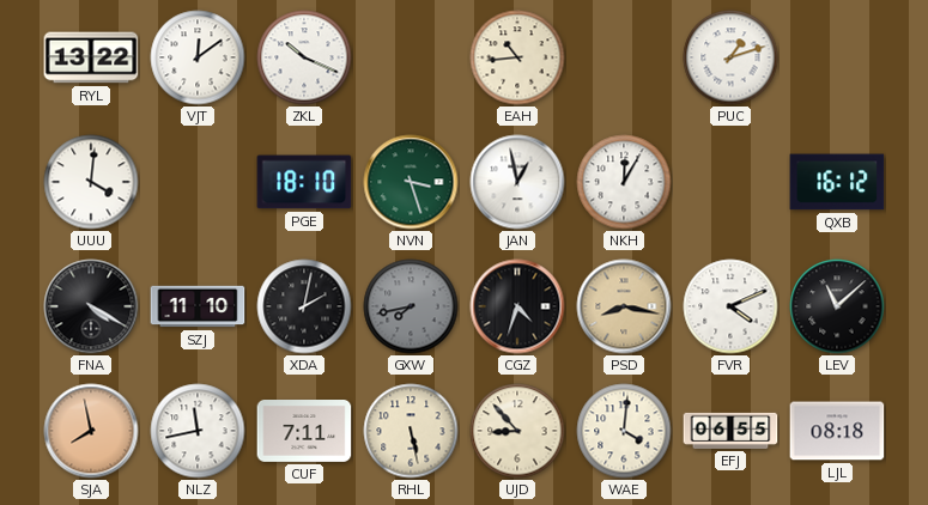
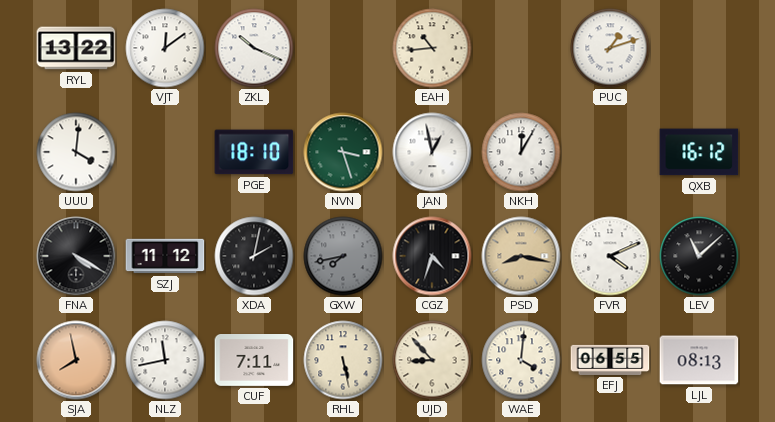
SZJ: 11:10 -> 11:12
LJL: 08:18 -> 08:13
